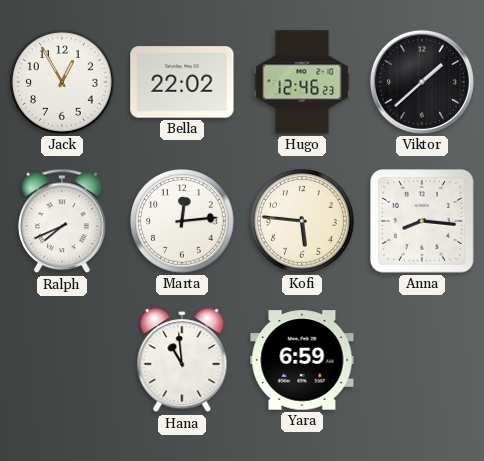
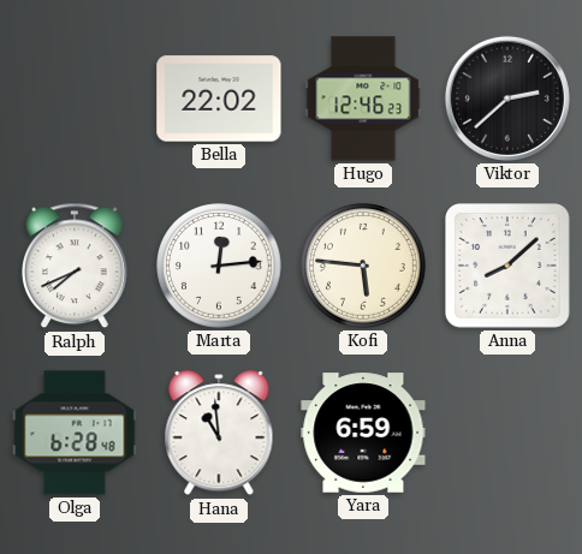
Jack: 12:55 -> none
Viktor: 1:38 -> 2:38
Anna: 8:16 -> 8:08
Olga: none -> 6:28
